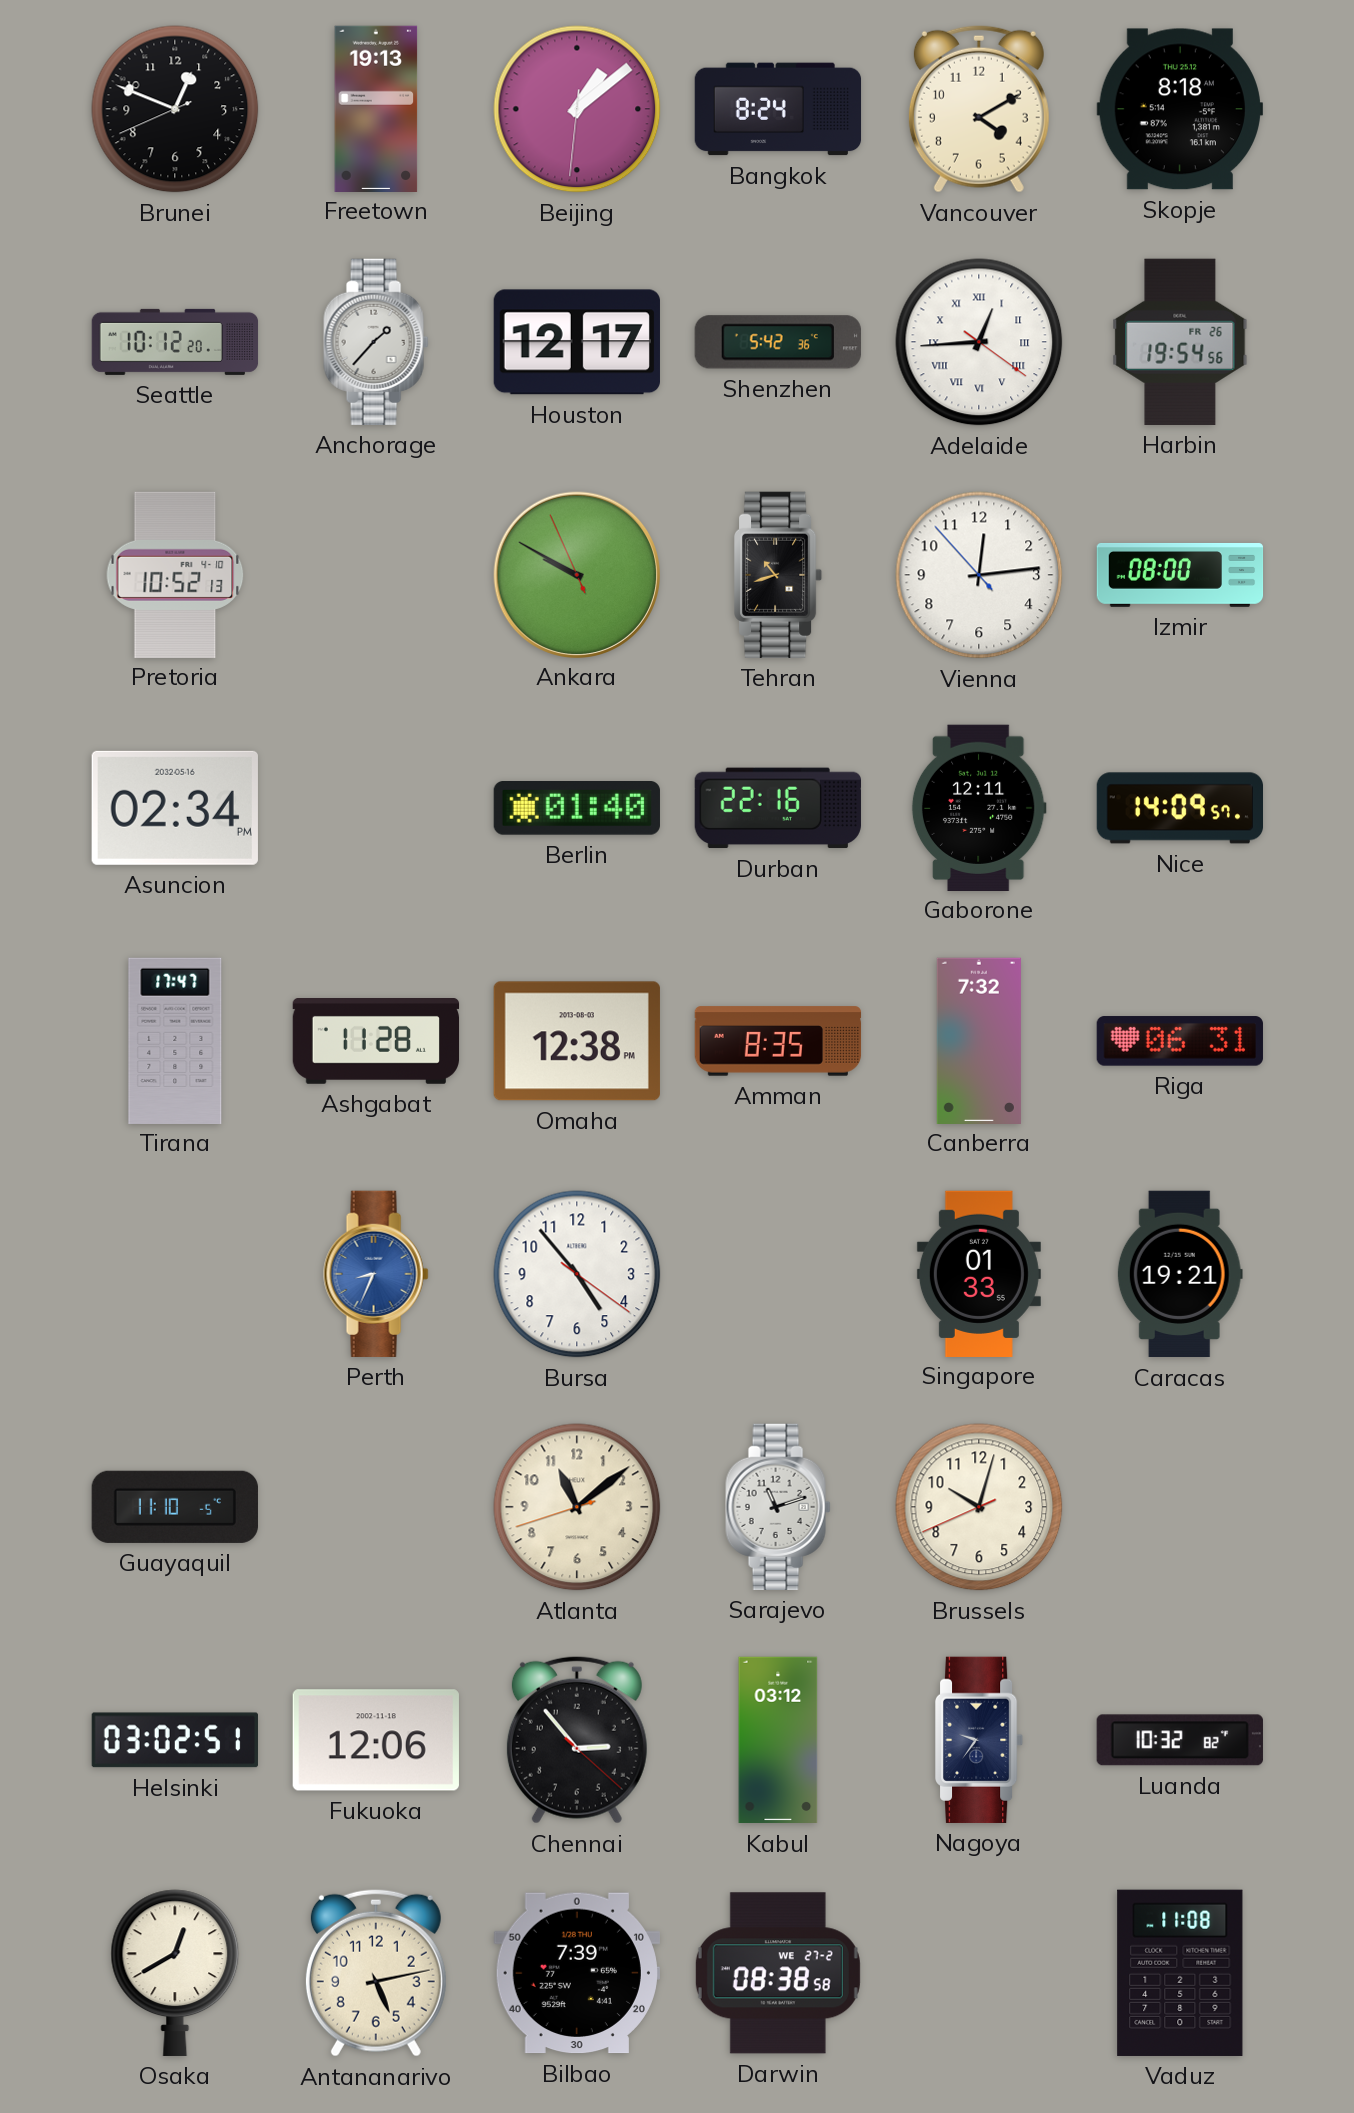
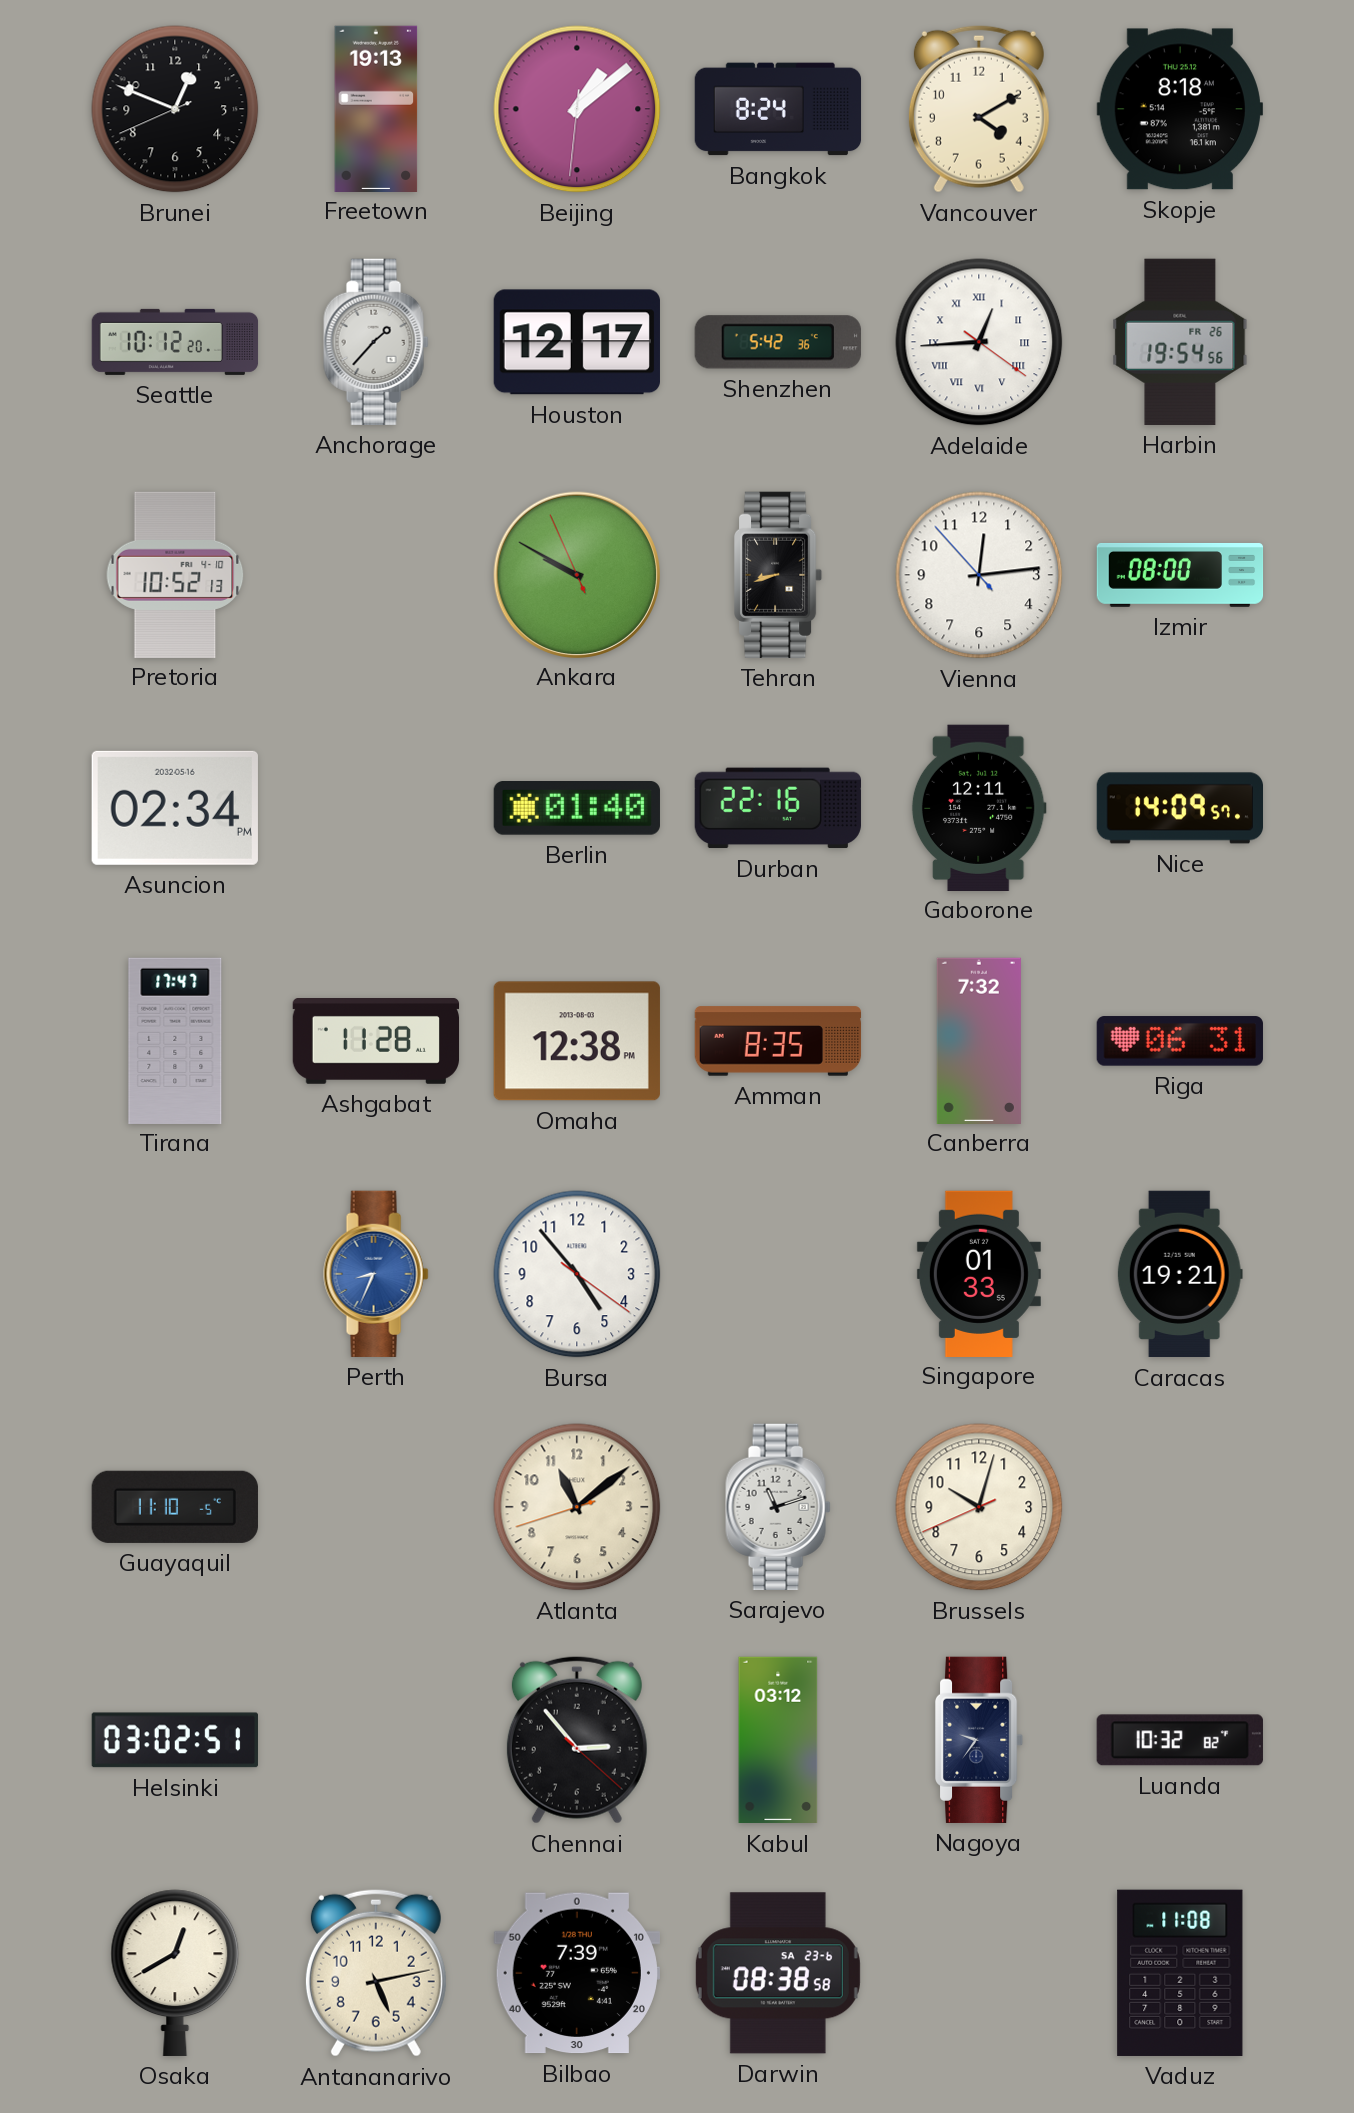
Tehran: 10:42 -> 8:42
Fukuoka: 12:06 -> none
Darwin date: WE 27-2 -> SA 23-6
